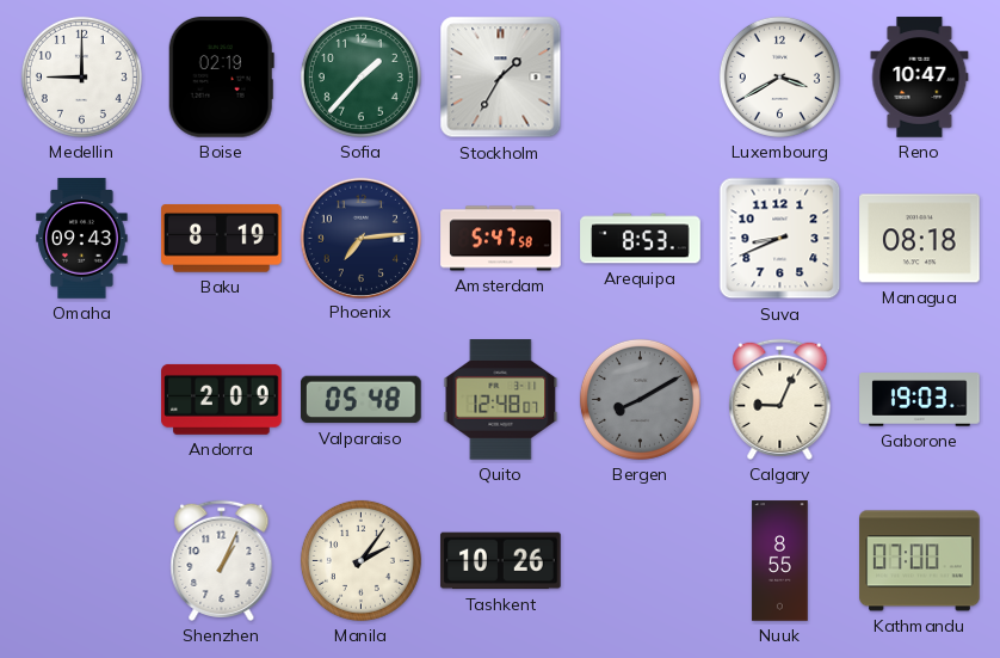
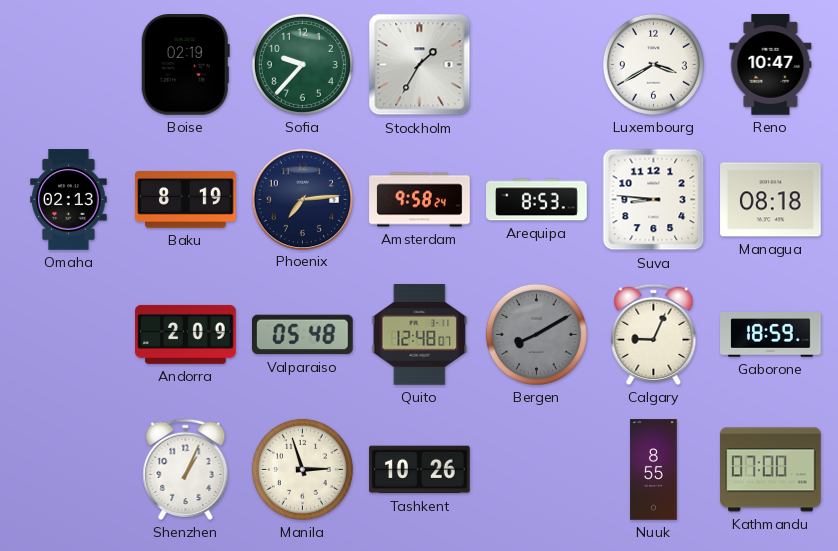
Medellin: 9:00 -> none
Sofia: 1:37 -> 9:37
Omaha: 09:43 -> 02:13
Amsterdam: 5:47 -> 9:58
Suva: 8:41 -> 8:46
Gaborone: 19:03 -> 18:59
Manila: 2:06 -> 2:57
